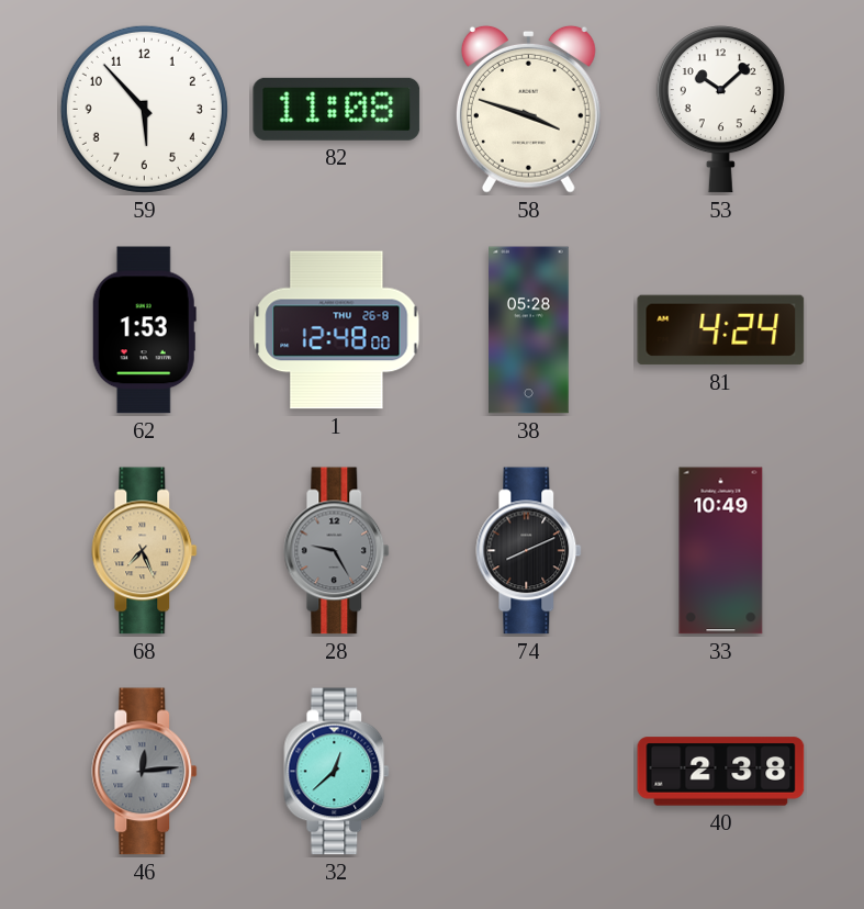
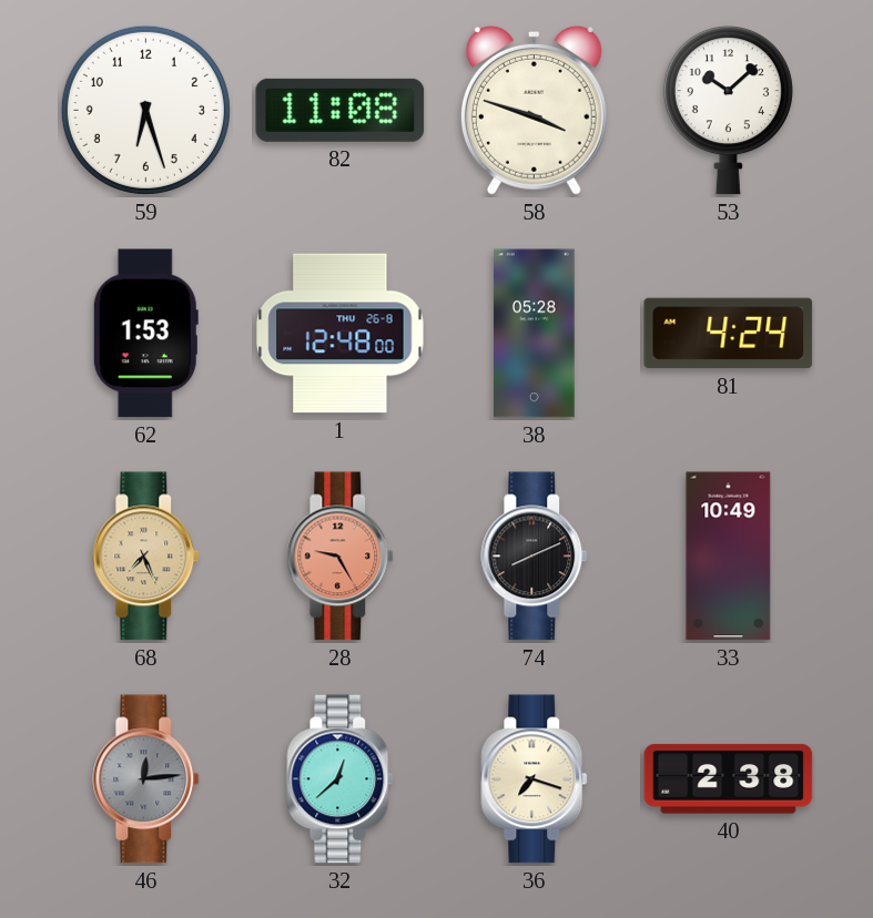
59: 5:53 -> 6:27
28 dial: grey -> salmon
36: none -> 7:18
